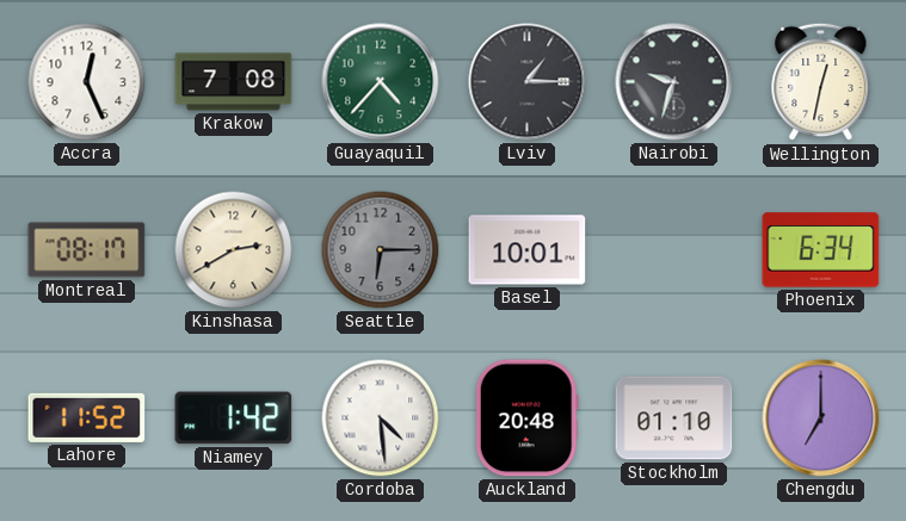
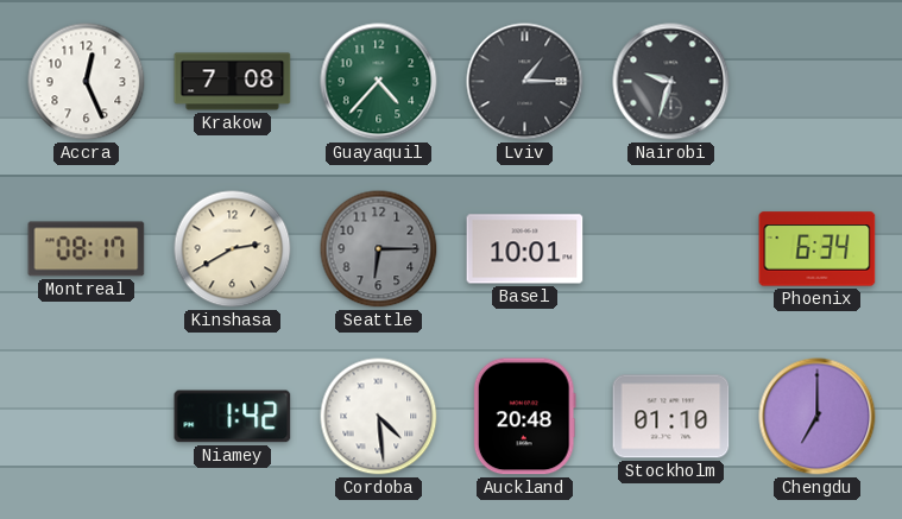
Wellington: 12:32 -> none
Lahore: 11:52 -> none
